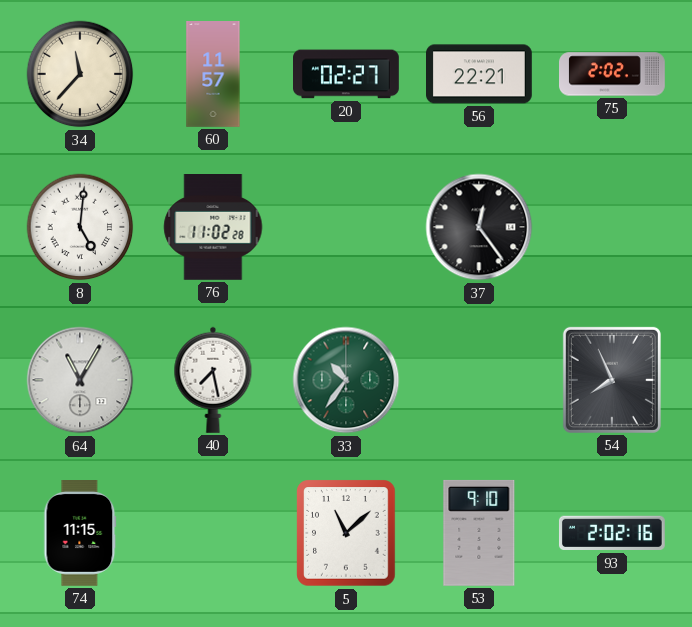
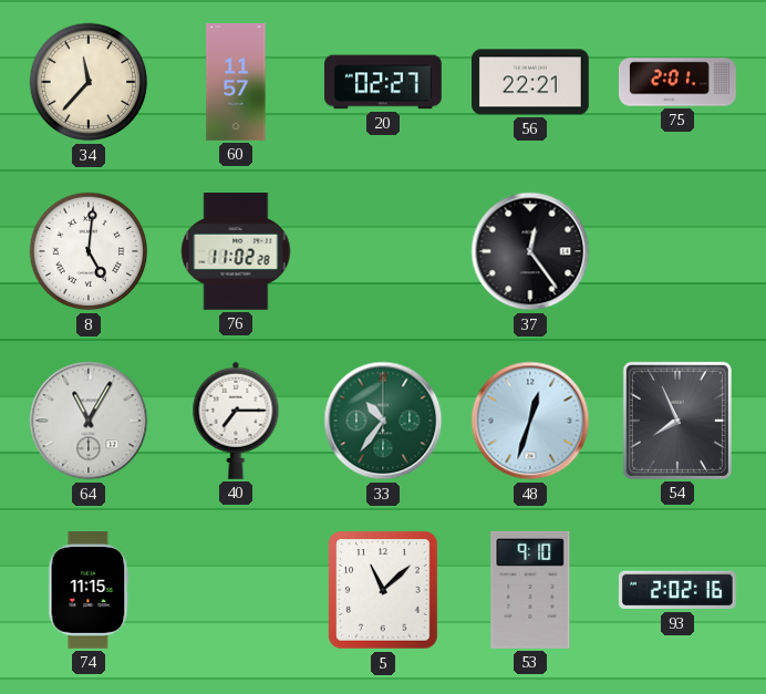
75: 2:02 -> 2:01
40: 7:28 -> 7:15
48: none -> 12:33
